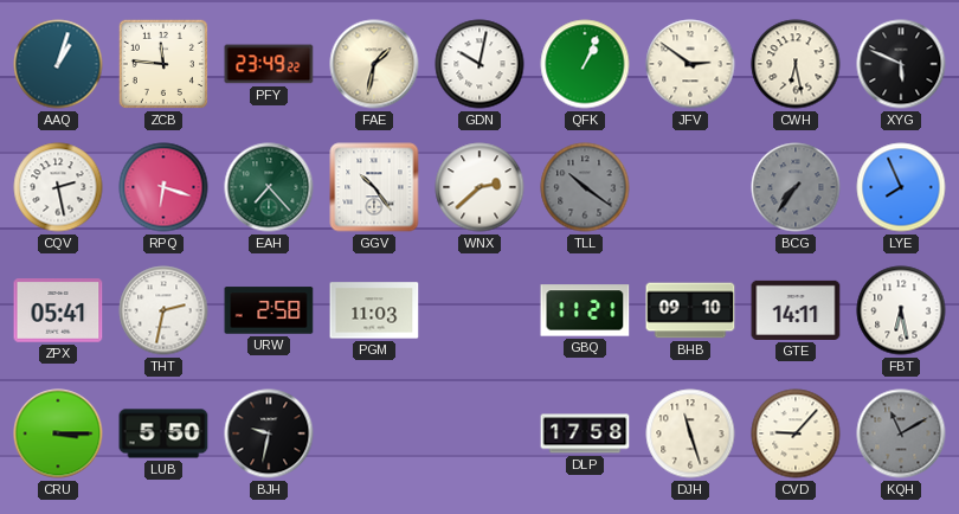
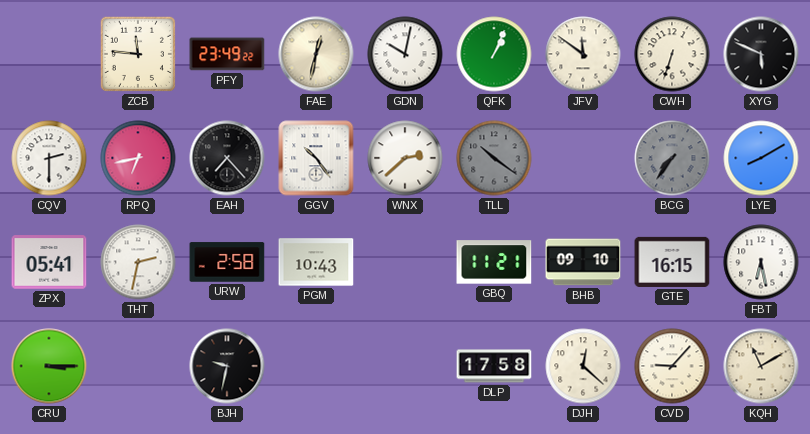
AAQ: 1:03 -> none
FAE: 1:32 -> 12:32
JFV: 2:51 -> 11:51
CWH: 6:28 -> 6:33
CQV: 2:28 -> 2:30
RPQ: 6:18 -> 6:43
EAH dial: green -> black
LYE: 7:56 -> 8:10
PGM: 11:03 -> 10:43
GTE: 14:11 -> 16:15
LUB: 5:50 -> none
DJH: 11:27 -> 12:22
KQH dial: grey -> cream
